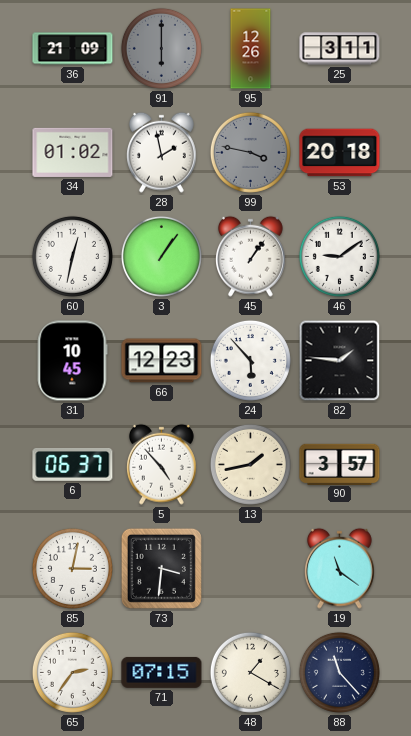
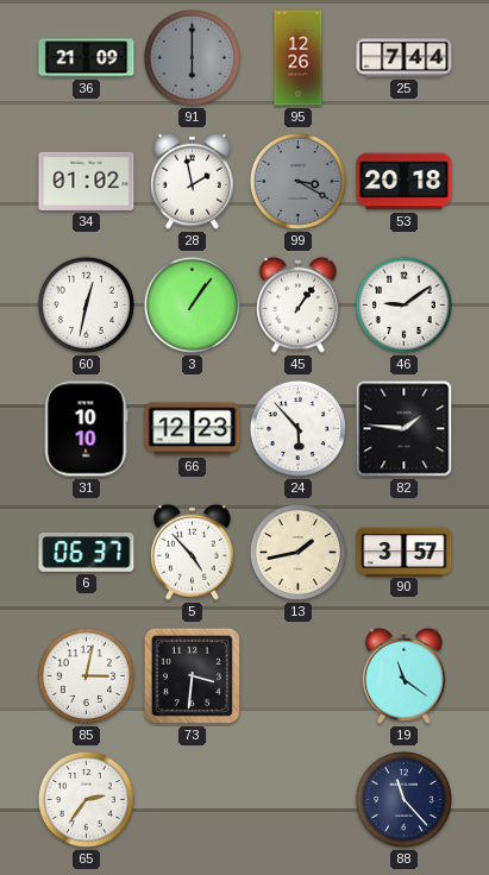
25: 3:11 -> 7:44
99: 3:47 -> 3:20
31: 10:45 -> 10:10
71: 07:15 -> none
48: 1:20 -> none
